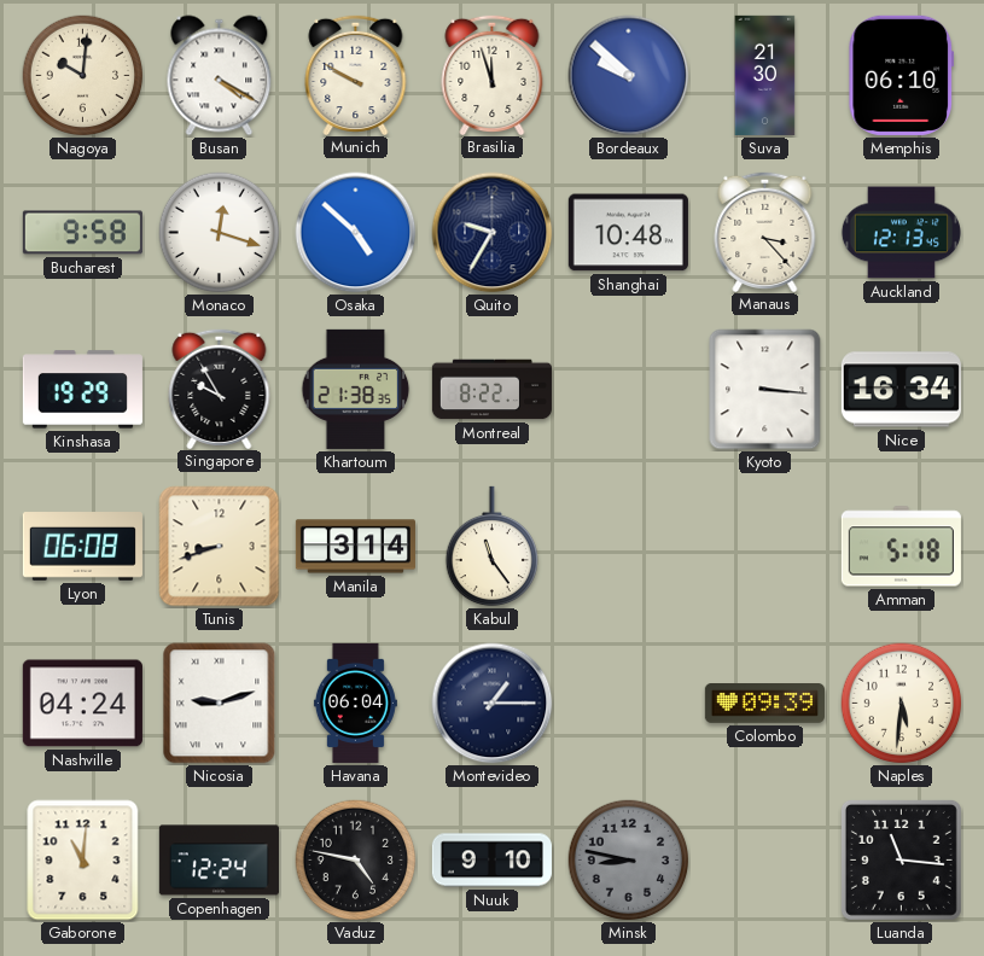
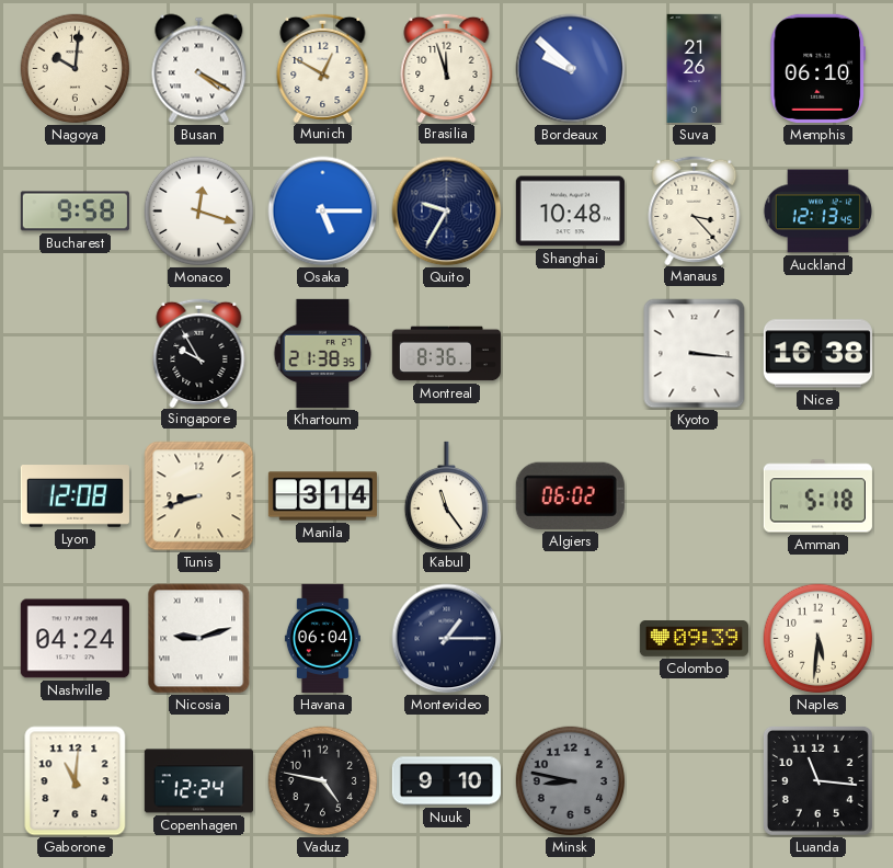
Munich: 9:50 -> 12:50
Suva: 21:30 -> 21:26
Osaka: 4:52 -> 5:15
Kinshasa: 19:29 -> none
Montreal: 8:22 -> 8:36
Nice: 16:34 -> 16:38
Lyon: 06:08 -> 12:08
Algiers: none -> 06:02
